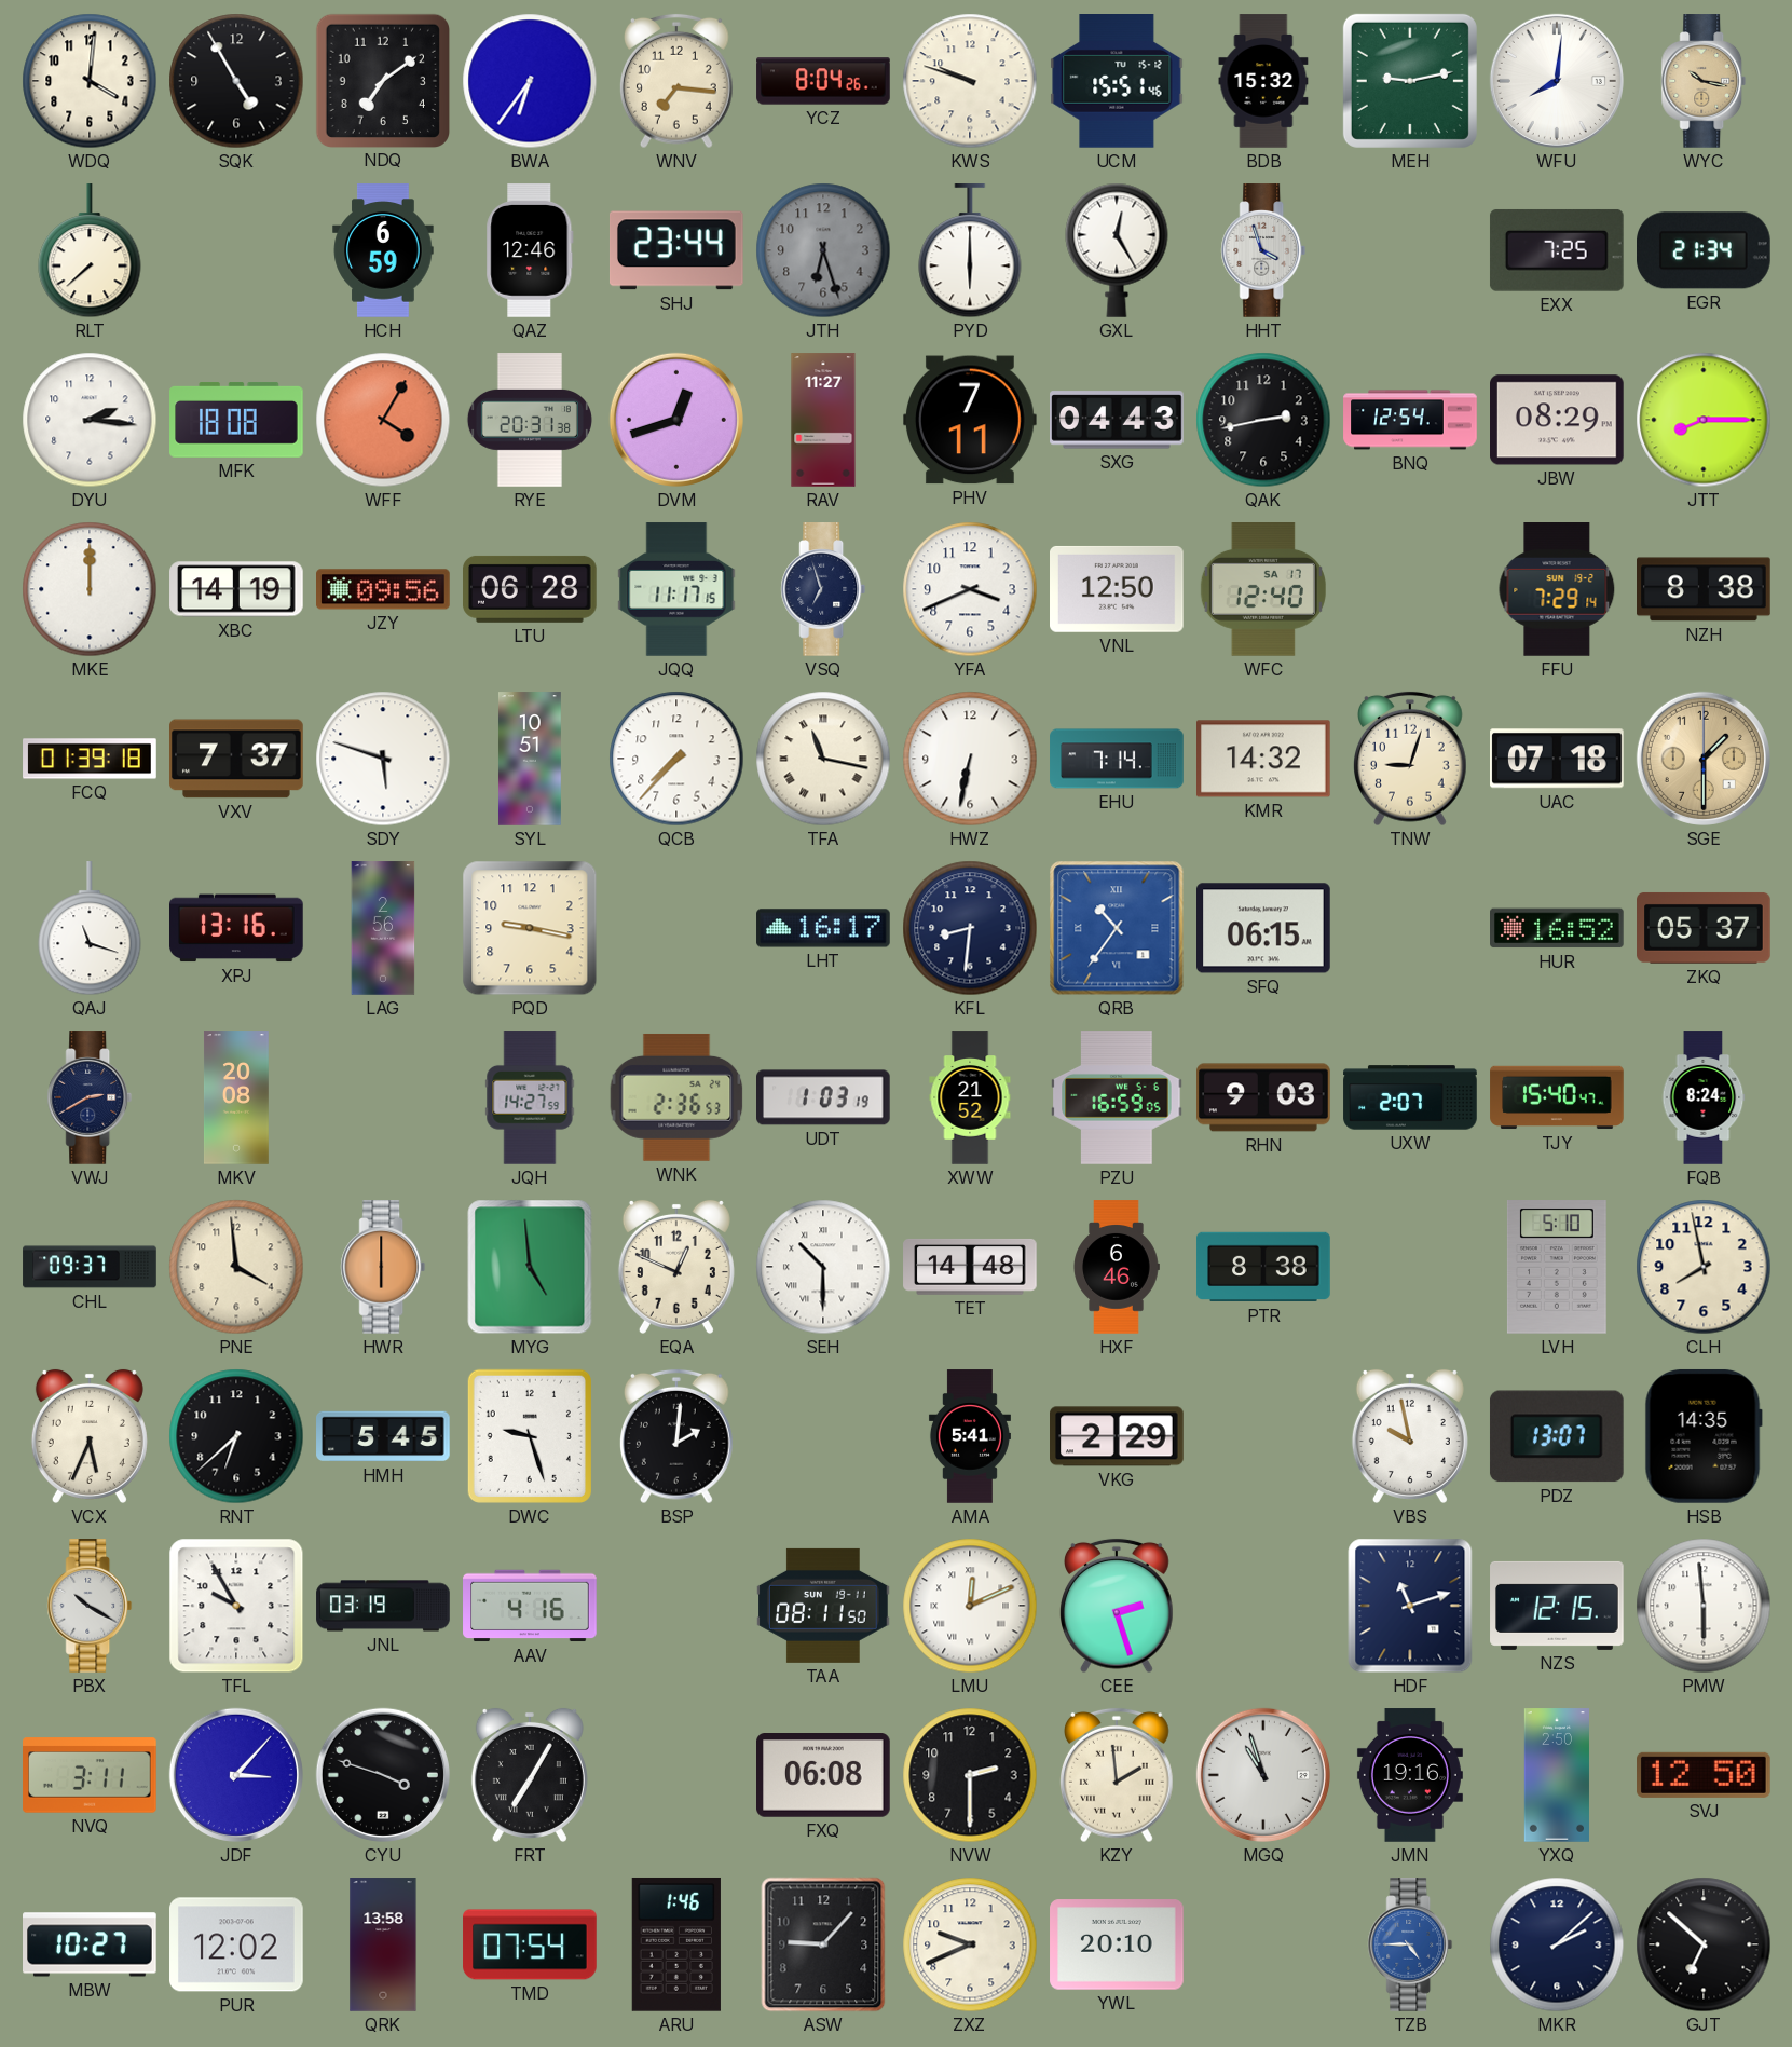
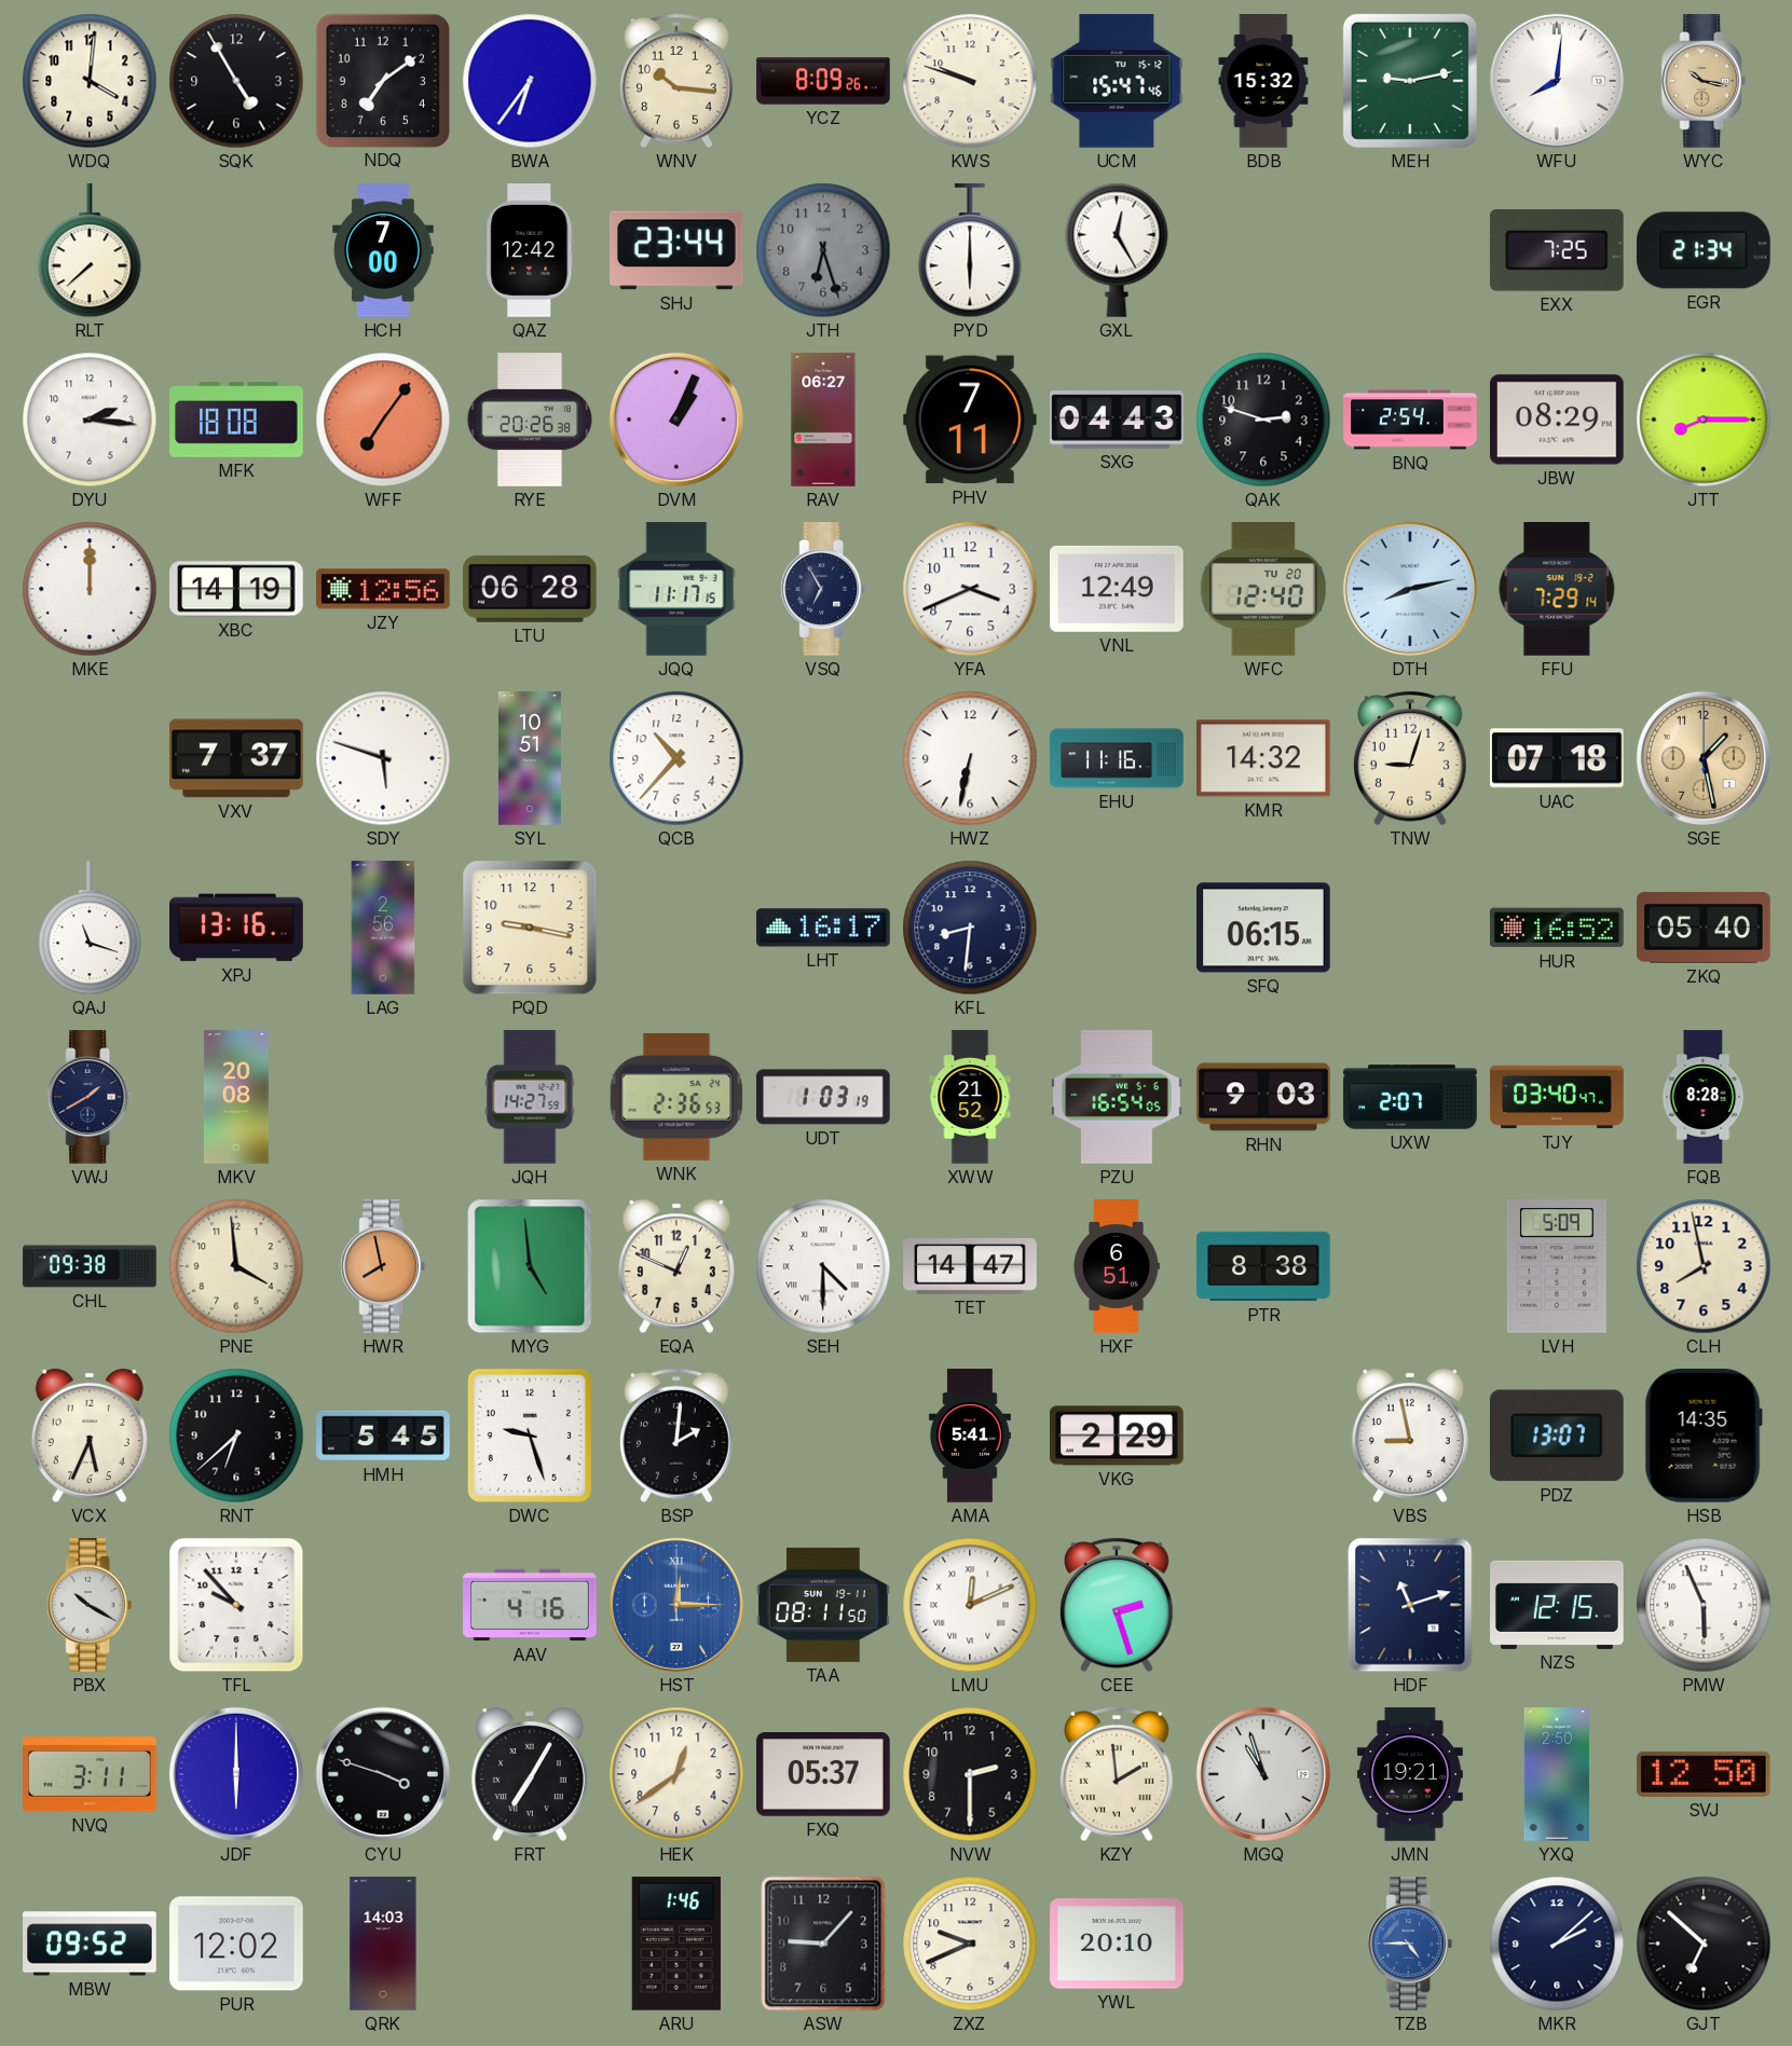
WNV: 7:16 -> 10:16
YCZ: 8:04 -> 8:09
UCM: 15:51 -> 15:47
HCH: 6:59 -> 7:00
QAZ: 12:46 -> 12:42
HHT: 3:57 -> none
WFF: 4:05 -> 7:06
RYE: 20:31 -> 20:26
DVM: 12:42 -> 1:04
RAV: 11:27 -> 06:27
QAK: 2:43 -> 2:48
BNQ: 12:54 -> 2:54
JZY: 09:56 -> 12:56
VSQ: 6:57 -> 6:55
VNL: 12:50 -> 12:49
WFC date: SA 17 -> TU 20
DTH: none -> 8:13
NZH: 8:38 -> none
FCQ: 01:39 -> none
QCB: 7:37 -> 10:37
TFA: 11:17 -> none
EHU: 7:14 -> 11:16
SGE: 1:30 -> 1:28
QRB: 10:36 -> none
ZKQ: 05:37 -> 05:40
VWJ: 2:40 -> 1:40
PZU: 16:59 -> 16:54
TJY: 15:40 -> 03:40
FQB: 8:24 -> 8:28
CHL: 09:37 -> 09:38
HWR: 6:00 -> 7:58
SEH: 10:30 -> 4:30
TET: 14:48 -> 14:47
HXF: 6:46 -> 6:51
LVH: 5:10 -> 5:09
VBS: 9:58 -> 8:58
TFL: 9:55 -> 9:53
JNL: 03:19 -> none
HST: none -> 12:15
PMW: 5:59 -> 5:56
JDF: 3:07 -> 6:00
HEK: none -> 12:39
FXQ: 06:08 -> 05:37
JMN: 19:16 -> 19:21
MBW: 10:27 -> 09:52
QRK: 13:58 -> 14:03
TMD: 07:54 -> none
